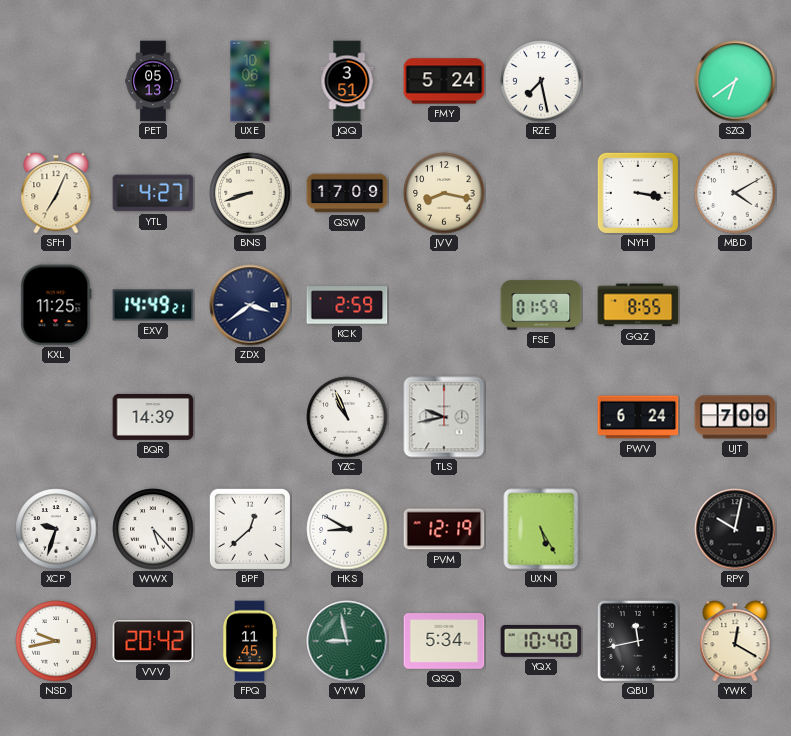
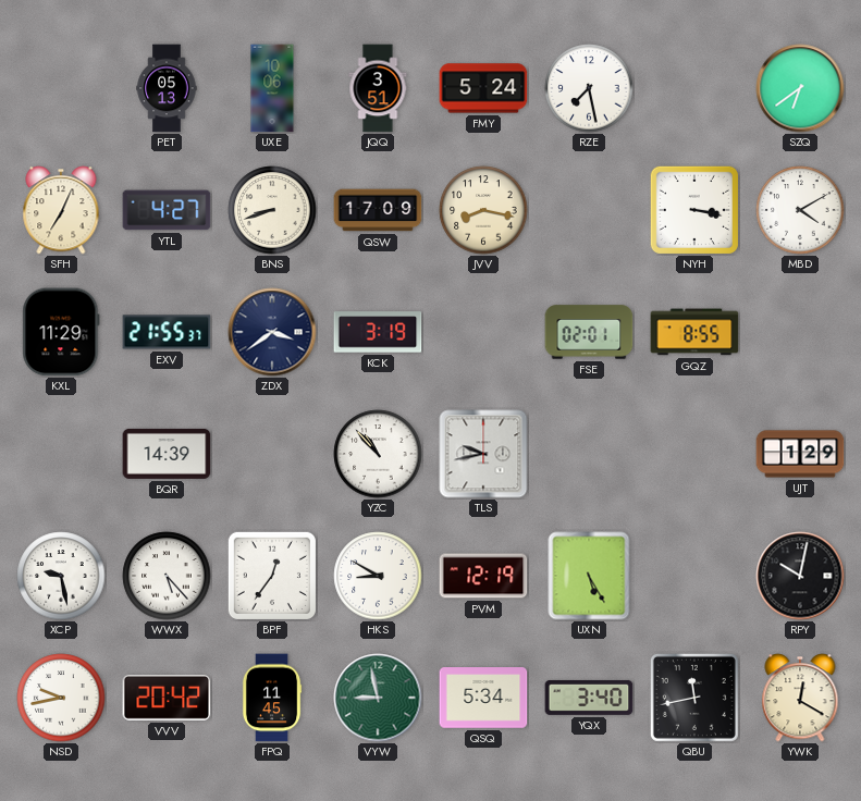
KXL: 11:25 -> 11:29
EXV: 14:49 -> 21:55
KCK: 2:59 -> 3:19
FSE: 01:59 -> 02:01
YZC: 10:56 -> 10:53
PWV: 6:24 -> none
UJT: 7:00 -> 1:29
XCP: 9:33 -> 9:28
BPF: 12:38 -> 12:36
YQX: 10:40 -> 3:40
